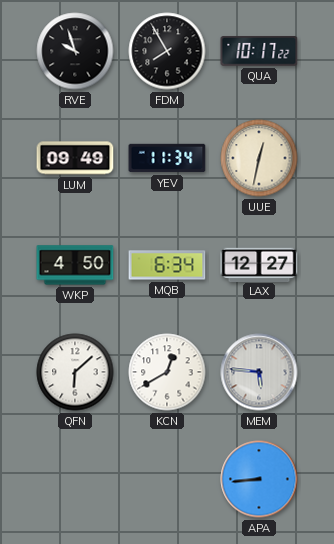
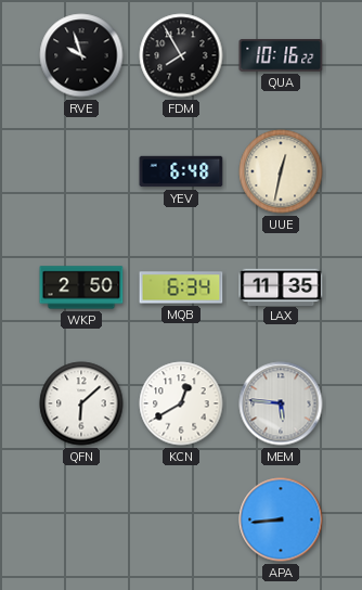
QUA: 10:17 -> 10:16
LUM: 09:49 -> none
YEV: 11:34 -> 6:48
WKP: 4:50 -> 2:50
LAX: 12:27 -> 11:35
